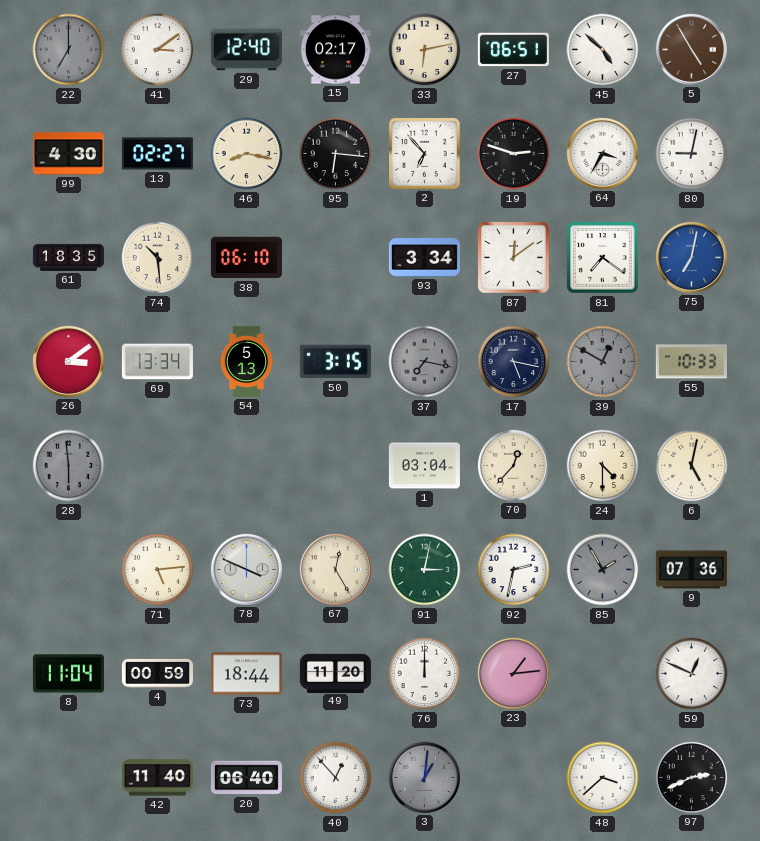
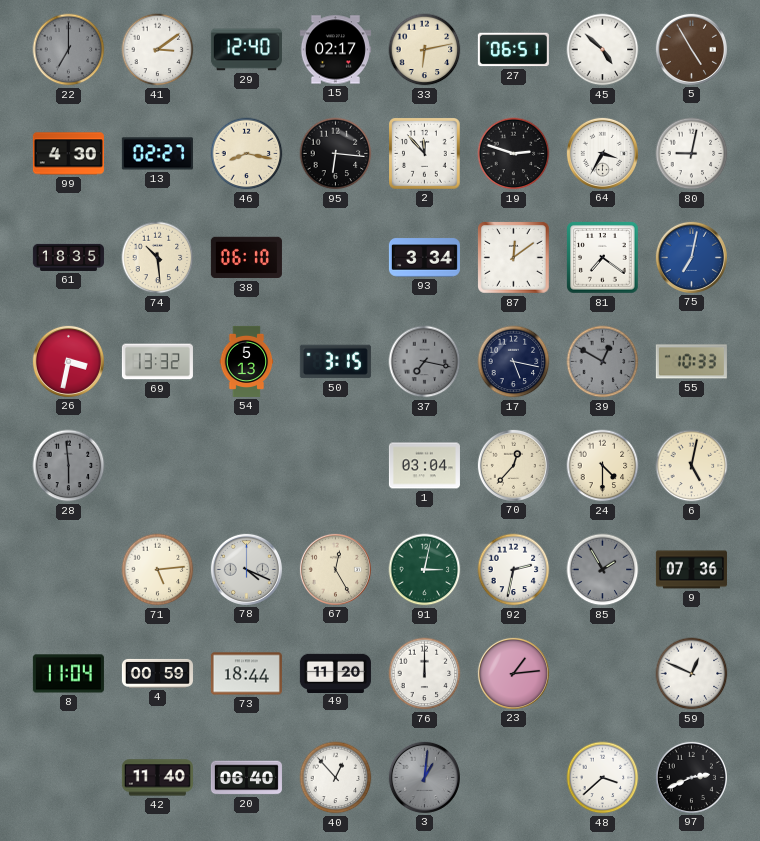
2: 6:53 -> 11:53
26: 3:09 -> 3:32
69: 13:34 -> 13:32
78: 3:49 -> 4:19
